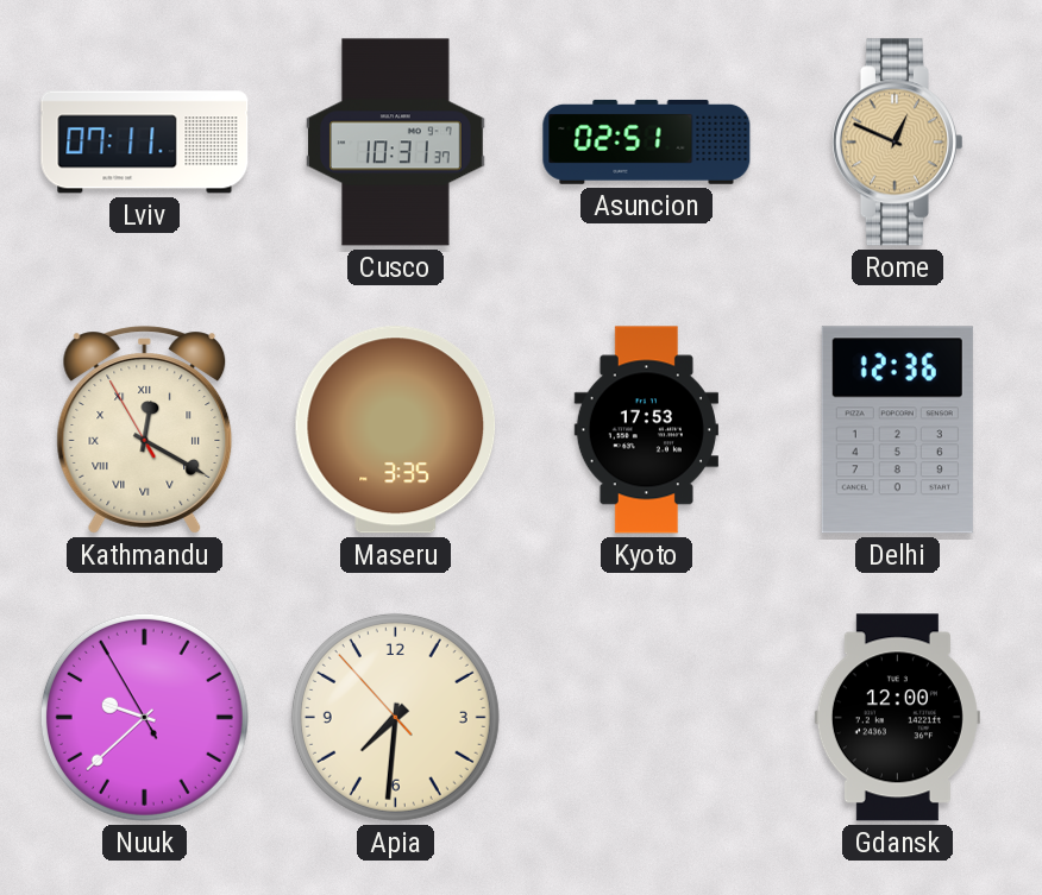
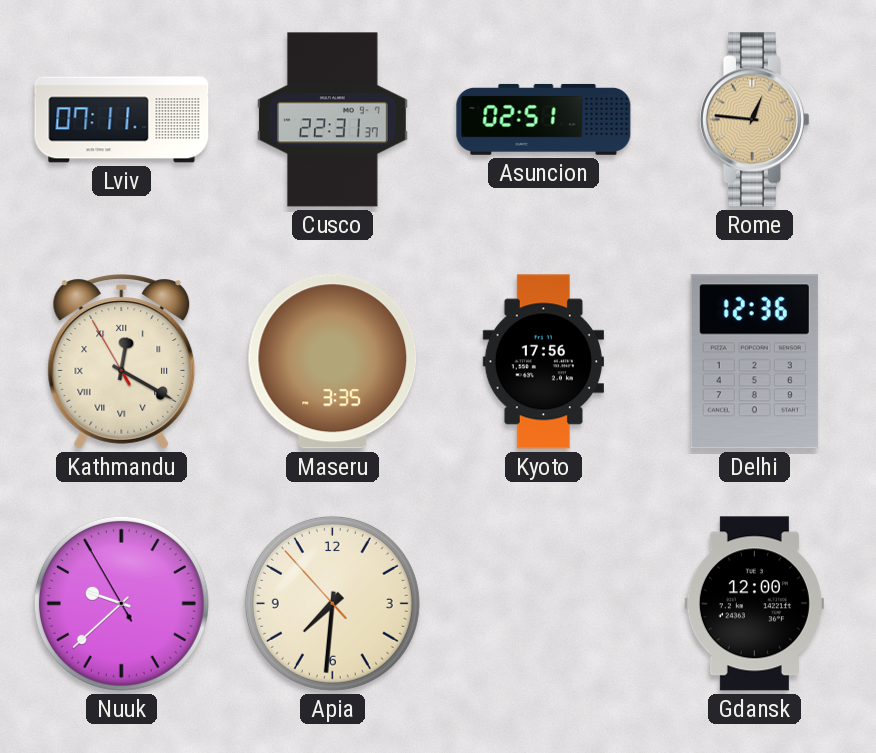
Cusco: 10:31 -> 22:31
Rome: 12:49 -> 12:46
Kyoto: 17:53 -> 17:56
